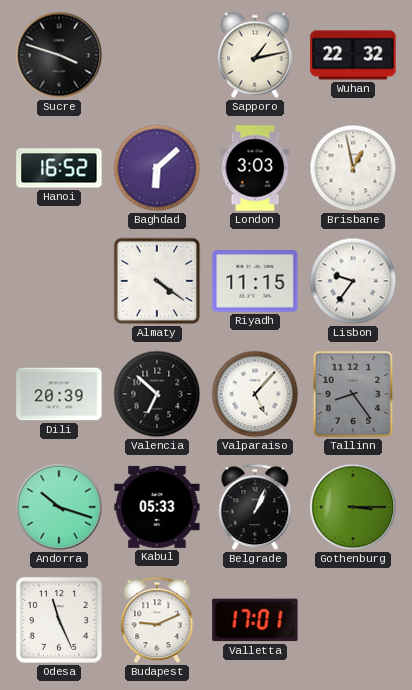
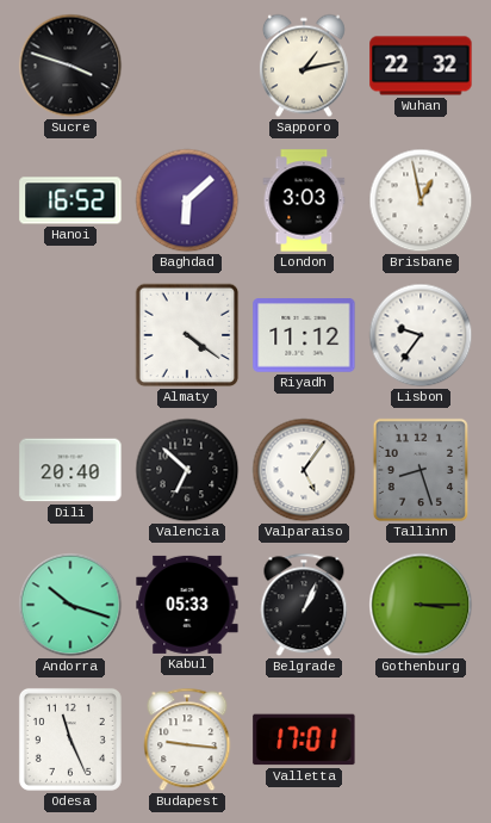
Riyadh: 11:15 -> 11:12
Dili: 20:39 -> 20:40
Valparaiso: 5:07 -> 5:06
Tallinn: 8:24 -> 8:27
Budapest: 9:11 -> 9:16
